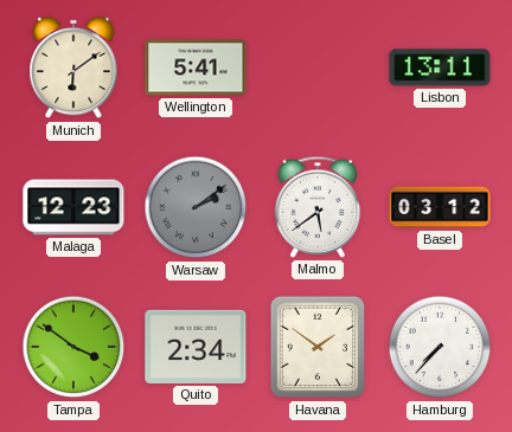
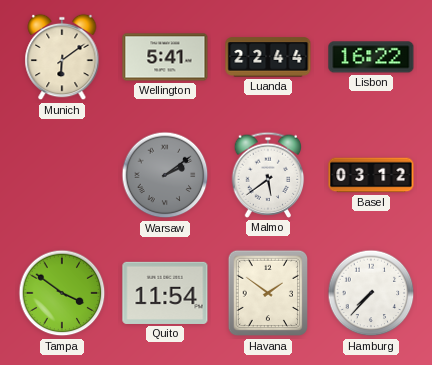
Luanda: none -> 22:44
Lisbon: 13:11 -> 16:22
Malaga: 12:23 -> none
Quito: 2:34 -> 11:54
